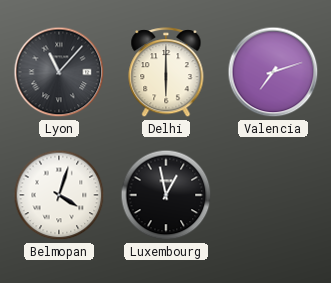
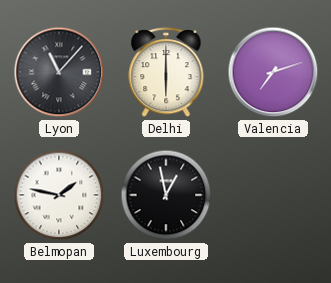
Belmopan: 4:03 -> 1:47
